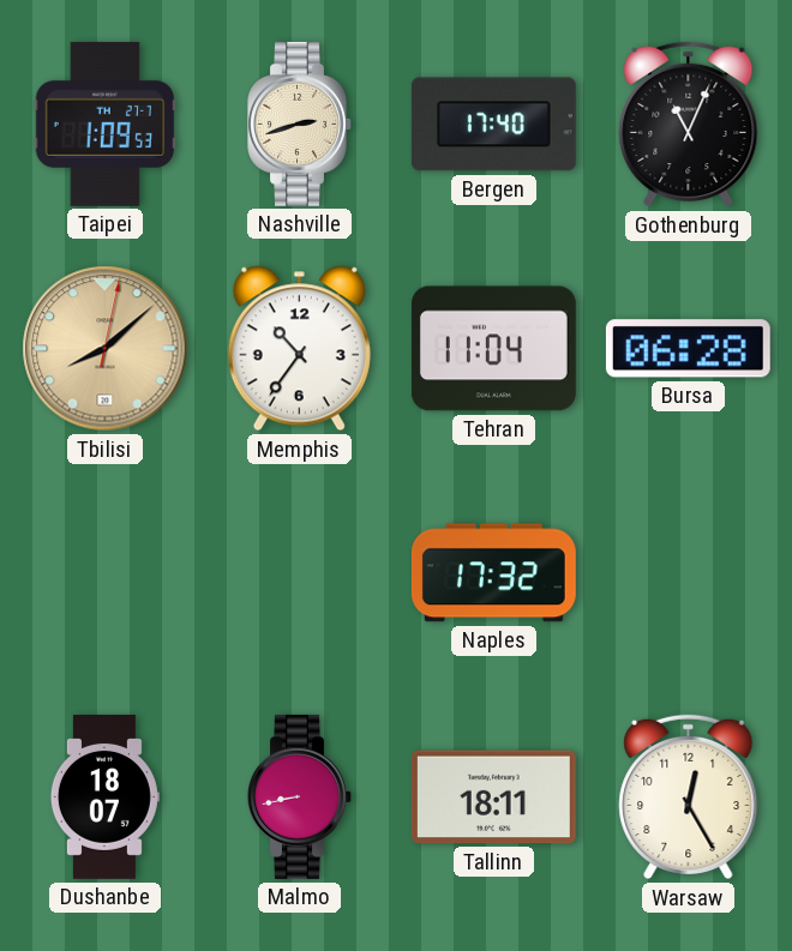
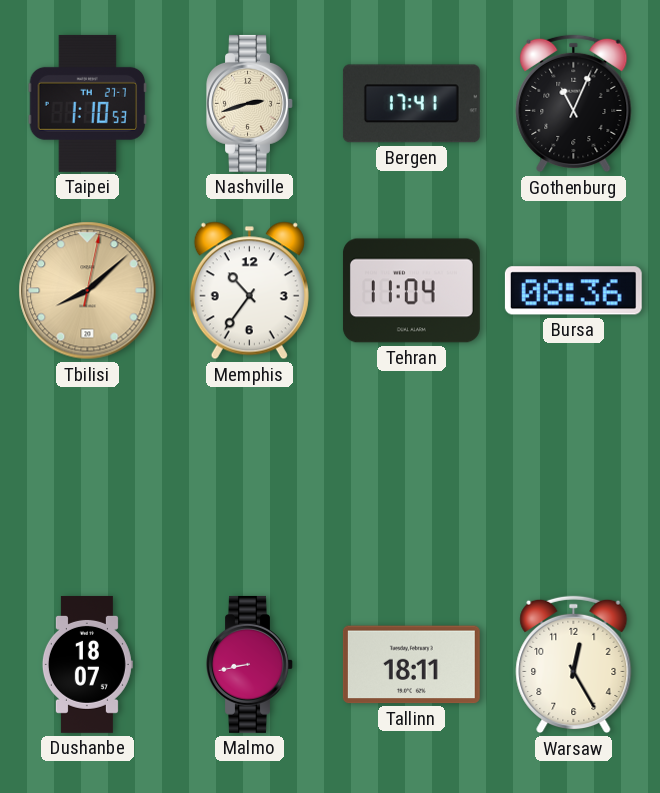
Taipei: 1:09 -> 1:10
Bergen: 17:40 -> 17:41
Bursa: 06:28 -> 08:36
Naples: 17:32 -> none
